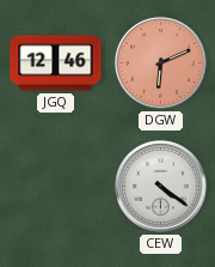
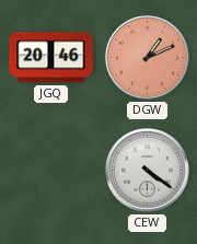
JGQ: 12:46 -> 20:46
DGW: 6:11 -> 1:11
